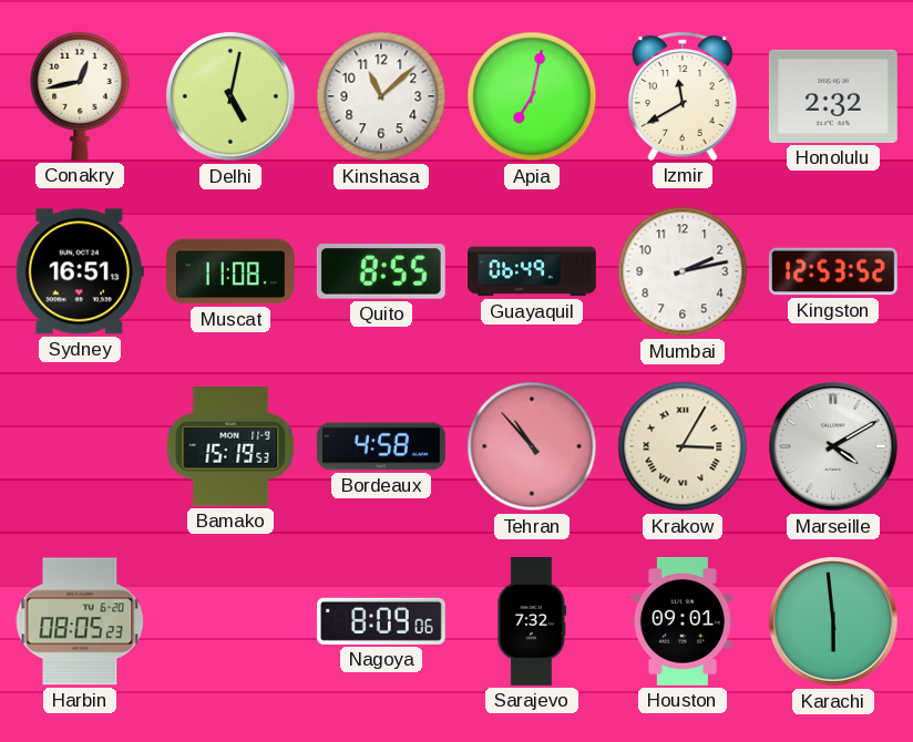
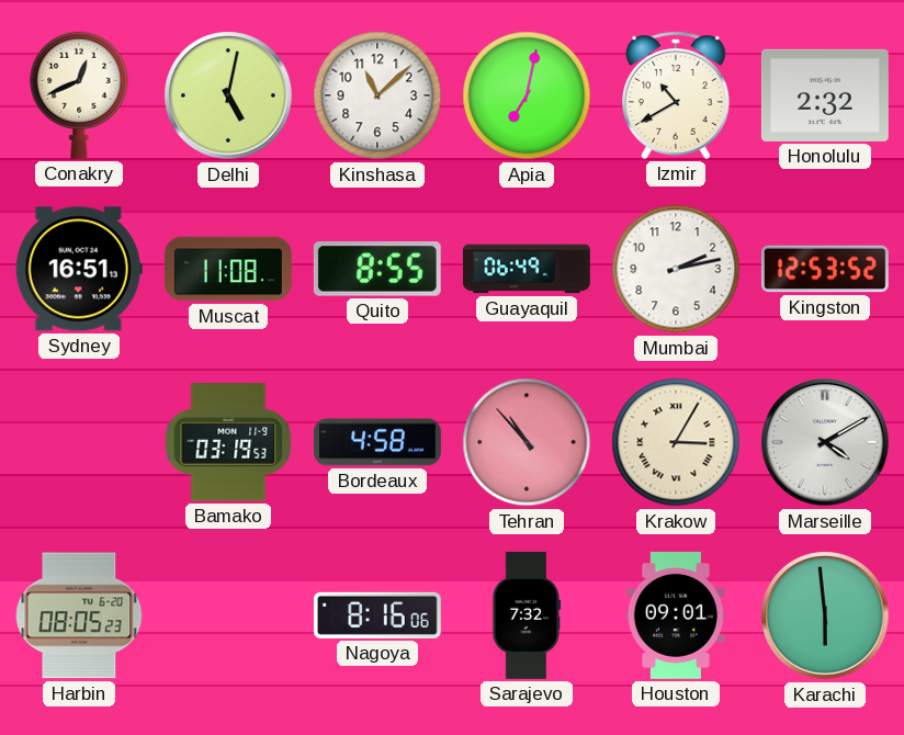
Conakry: 12:43 -> 12:41
Izmir: 11:40 -> 10:40
Bamako: 15:19 -> 03:19
Nagoya: 8:09 -> 8:16
